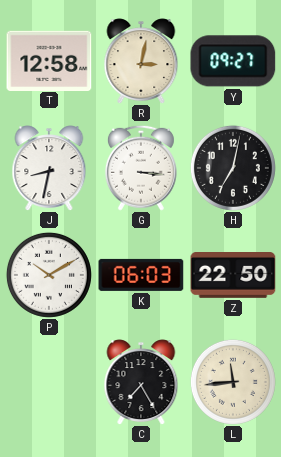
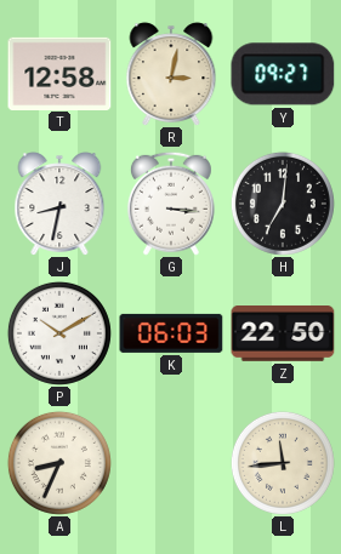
H: 7:02 -> 7:01
A: none -> 8:34
C: 7:25 -> none
